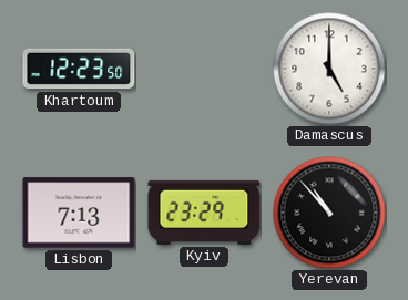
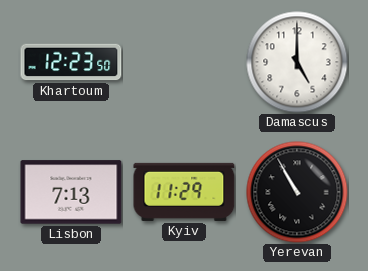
Kyiv: 23:29 -> 11:29
Yerevan: 10:53 -> 10:55
